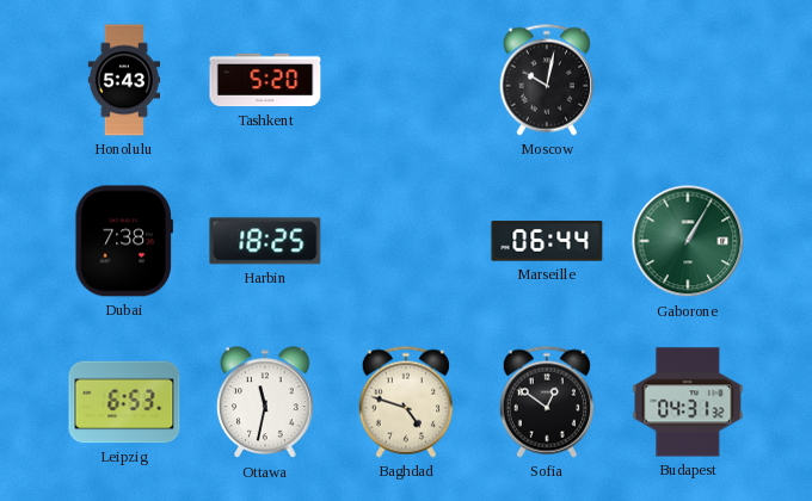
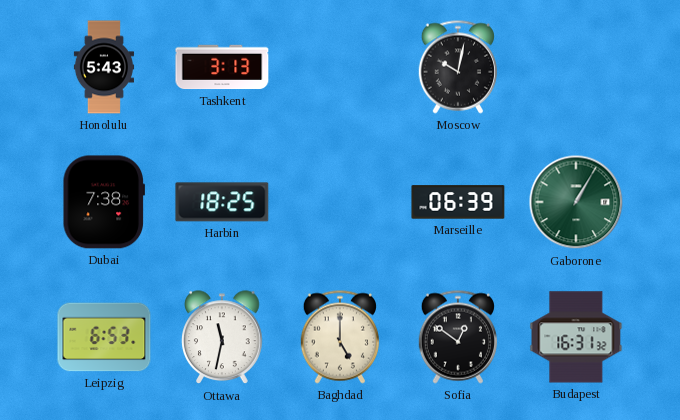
Tashkent: 5:20 -> 3:13
Marseille: 06:44 -> 06:39
Baghdad: 4:48 -> 5:00
Budapest: 04:31 -> 16:31
